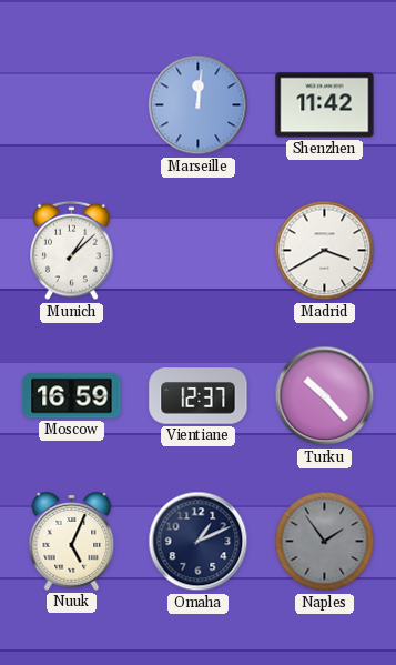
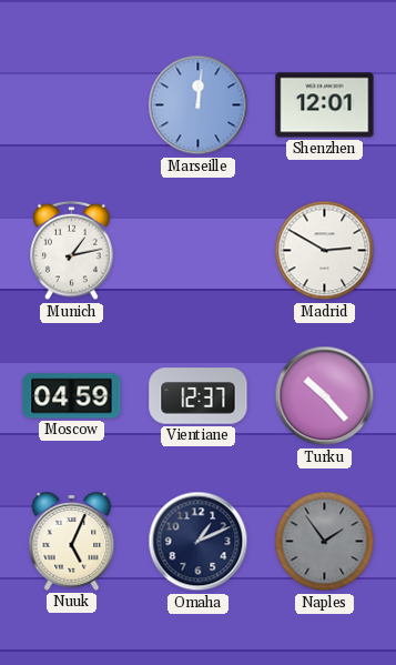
Shenzhen: 11:42 -> 12:01
Munich: 1:08 -> 1:13
Madrid: 3:40 -> 2:50
Moscow: 16:59 -> 04:59
